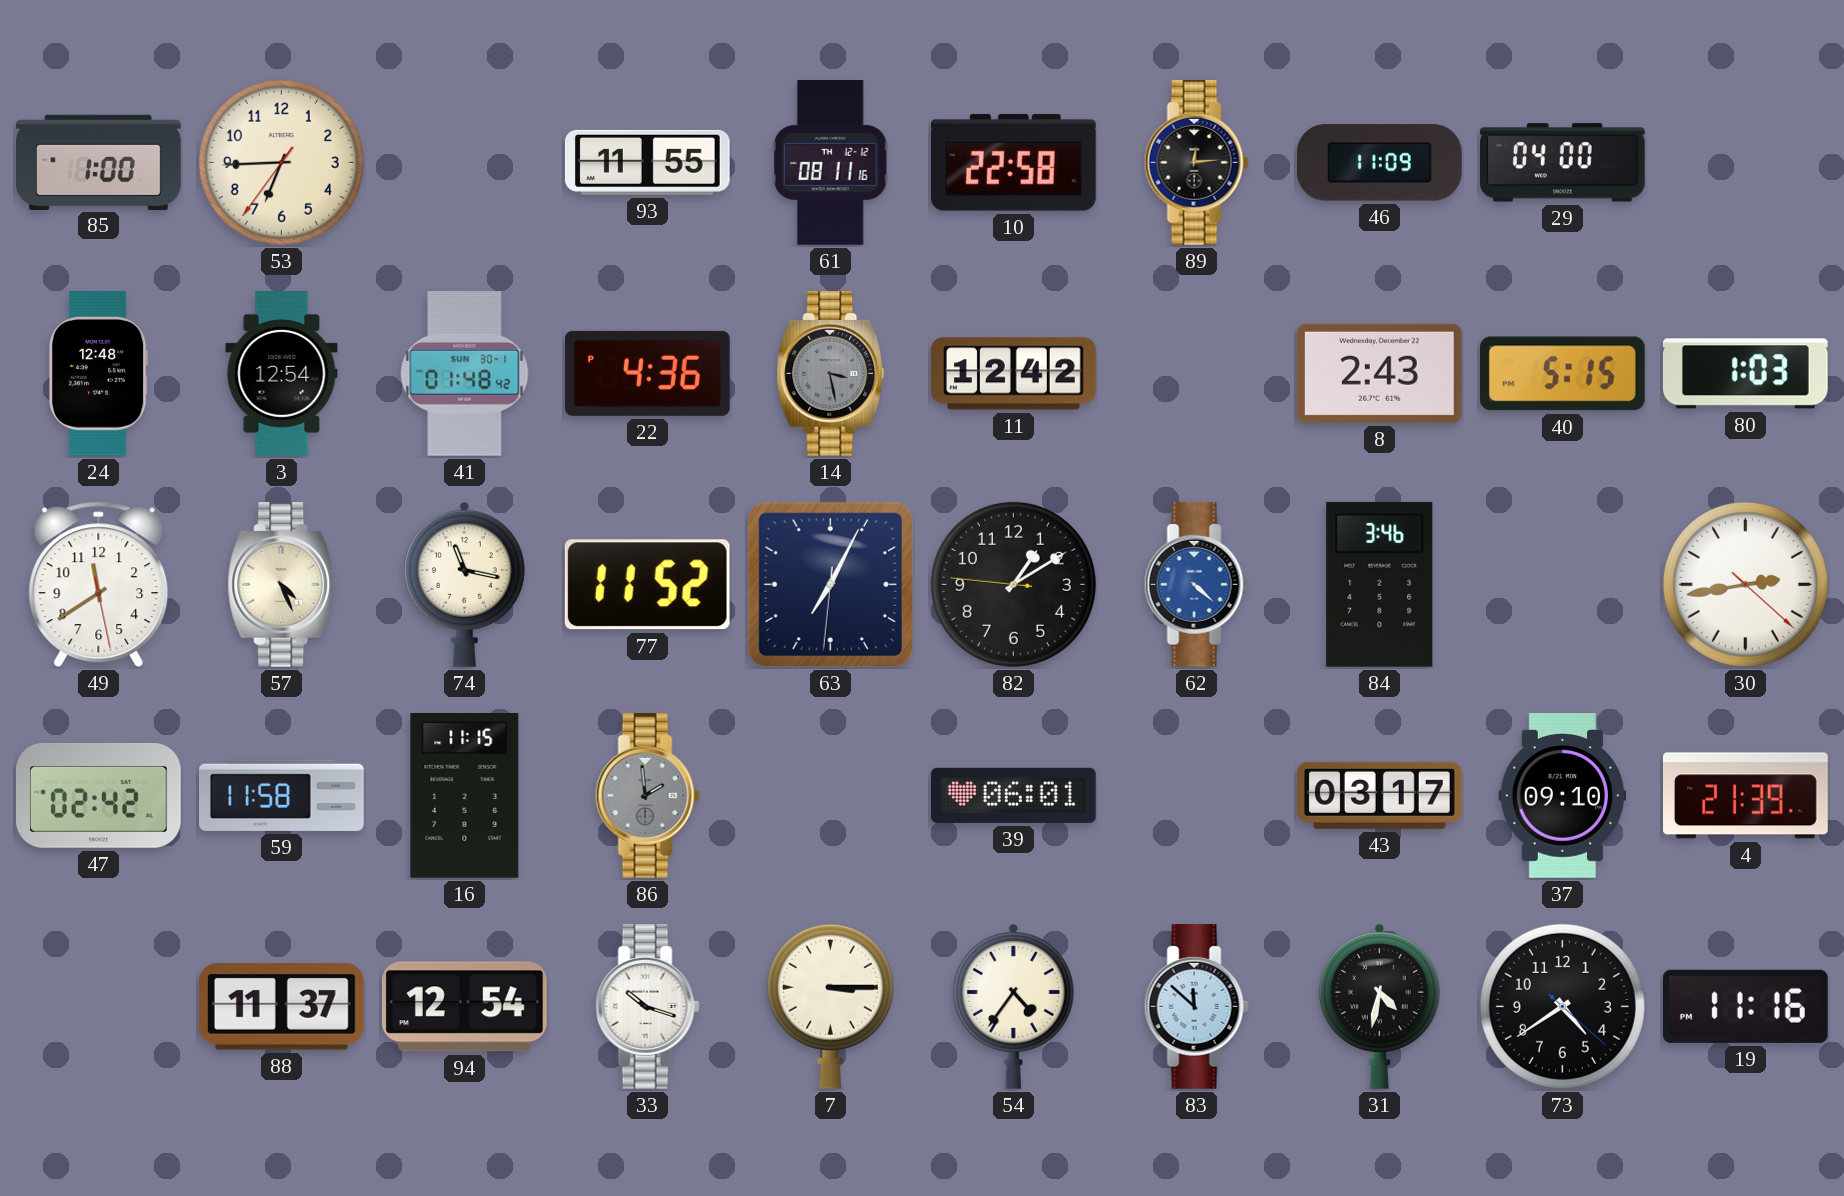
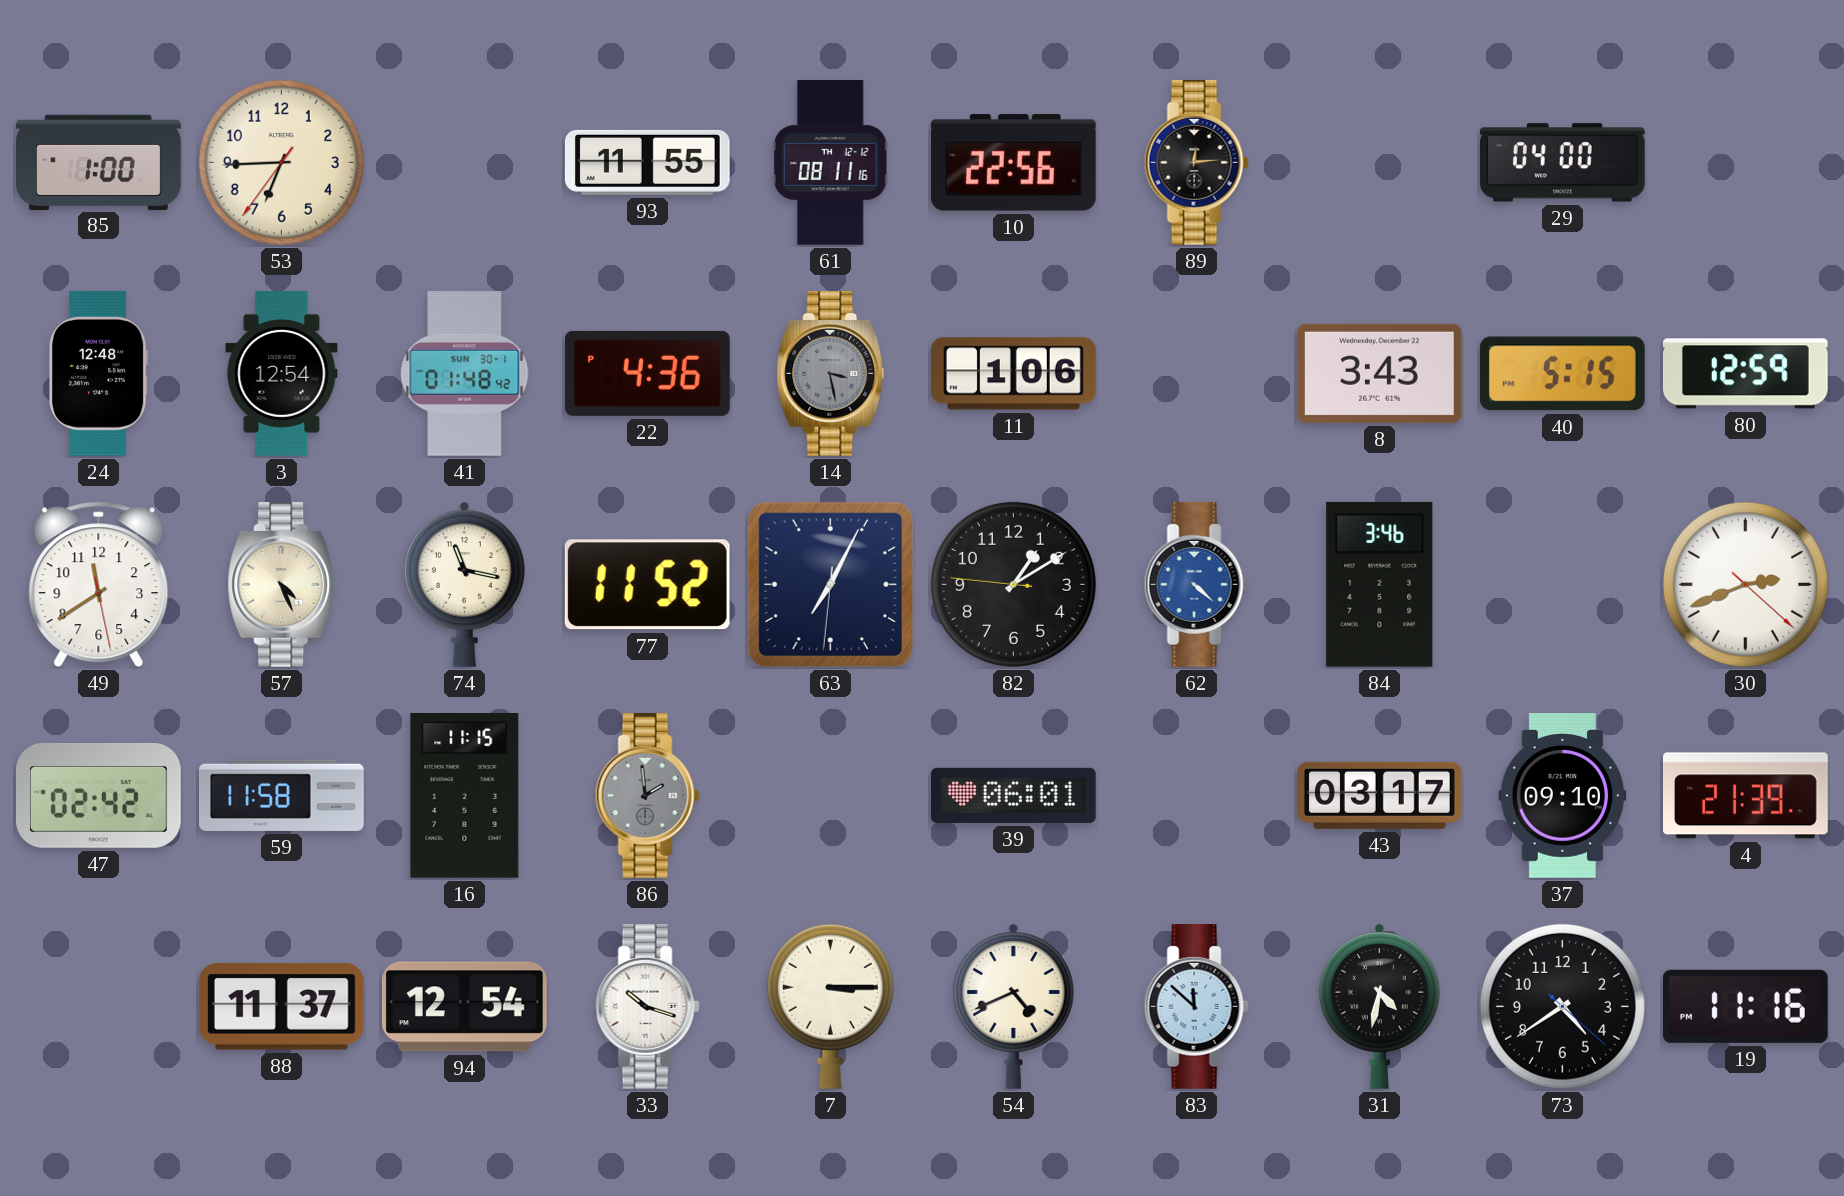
10: 22:58 -> 22:56
46: 11:09 -> none
11: 12:42 -> 1:06
8: 2:43 -> 3:43
80: 1:03 -> 12:59
30: 2:43 -> 2:41
54: 4:36 -> 4:41
